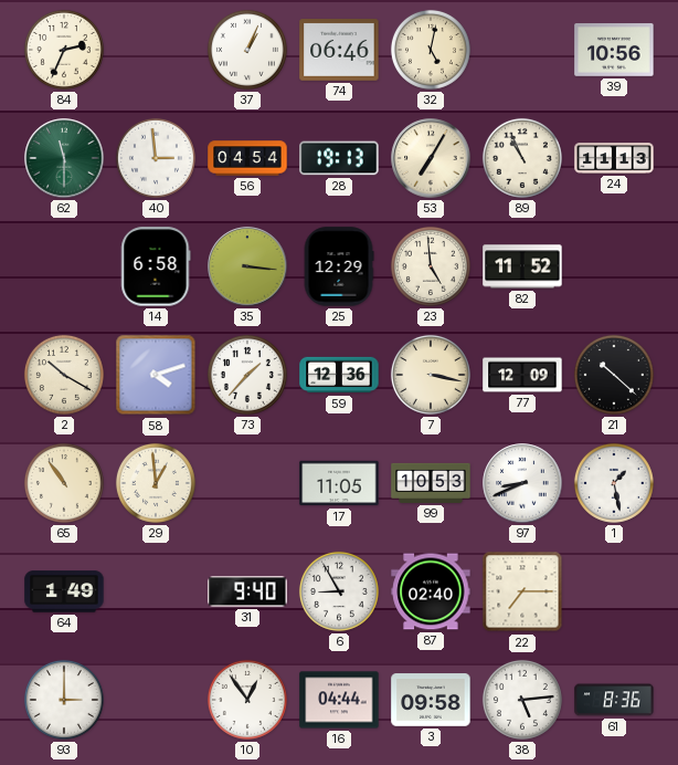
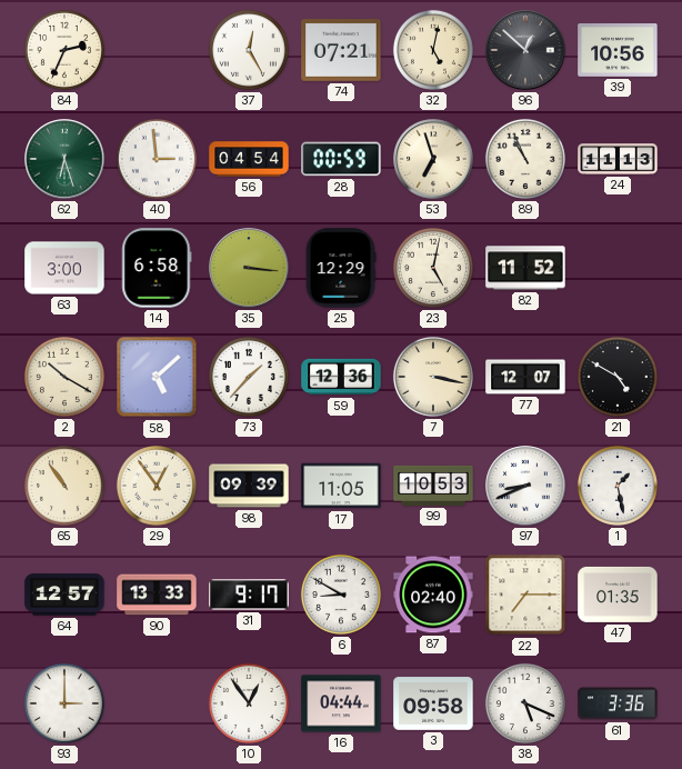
37: 1:04 -> 12:25
74: 06:46 -> 07:21
96: none -> 12:52
62: 11:30 -> 6:27
28: 19:13 -> 00:59
53: 7:05 -> 6:57
63: none -> 3:00
23: 4:59 -> 5:02
58: 4:12 -> 5:08
77: 12:09 -> 12:07
21: 10:22 -> 4:50
29: 12:59 -> 12:54
98: none -> 09:39
64: 1:49 -> 12:57
90: none -> 13:33
31: 9:40 -> 9:17
6: 8:55 -> 8:50
47: none -> 01:35
38: 5:14 -> 5:19
61: 8:36 -> 3:36
